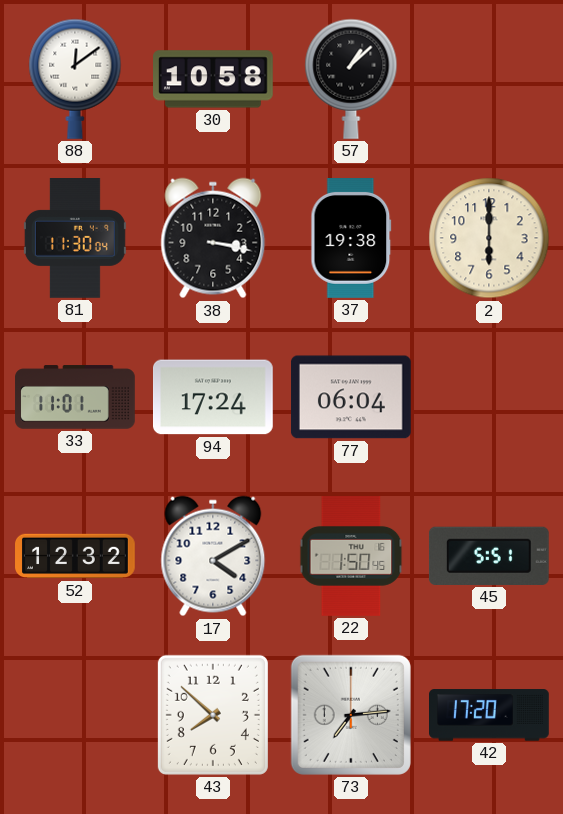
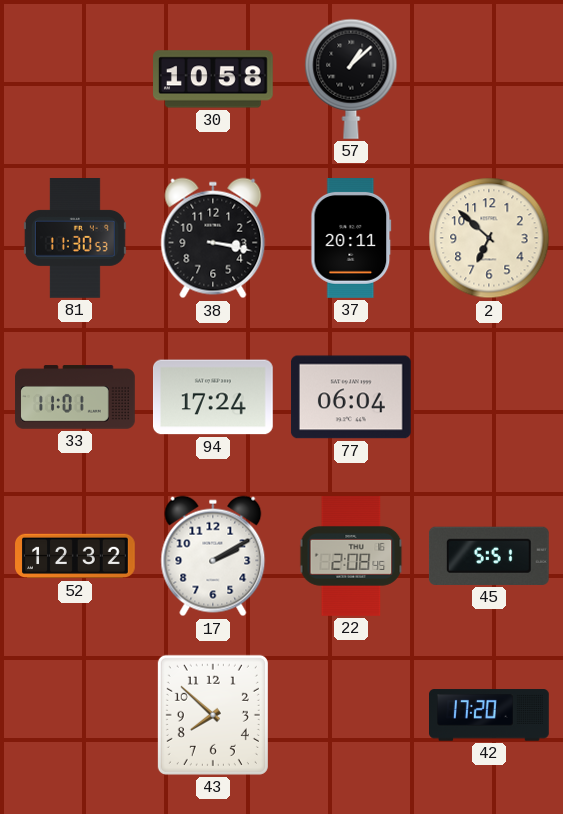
88: 12:09 -> none
81: 11:30:04 -> 11:30:53
37: 19:38 -> 20:11
2: 6:00 -> 6:52
17: 4:10 -> 2:10
22: 1:50 -> 2:08
73: 7:14 -> none
